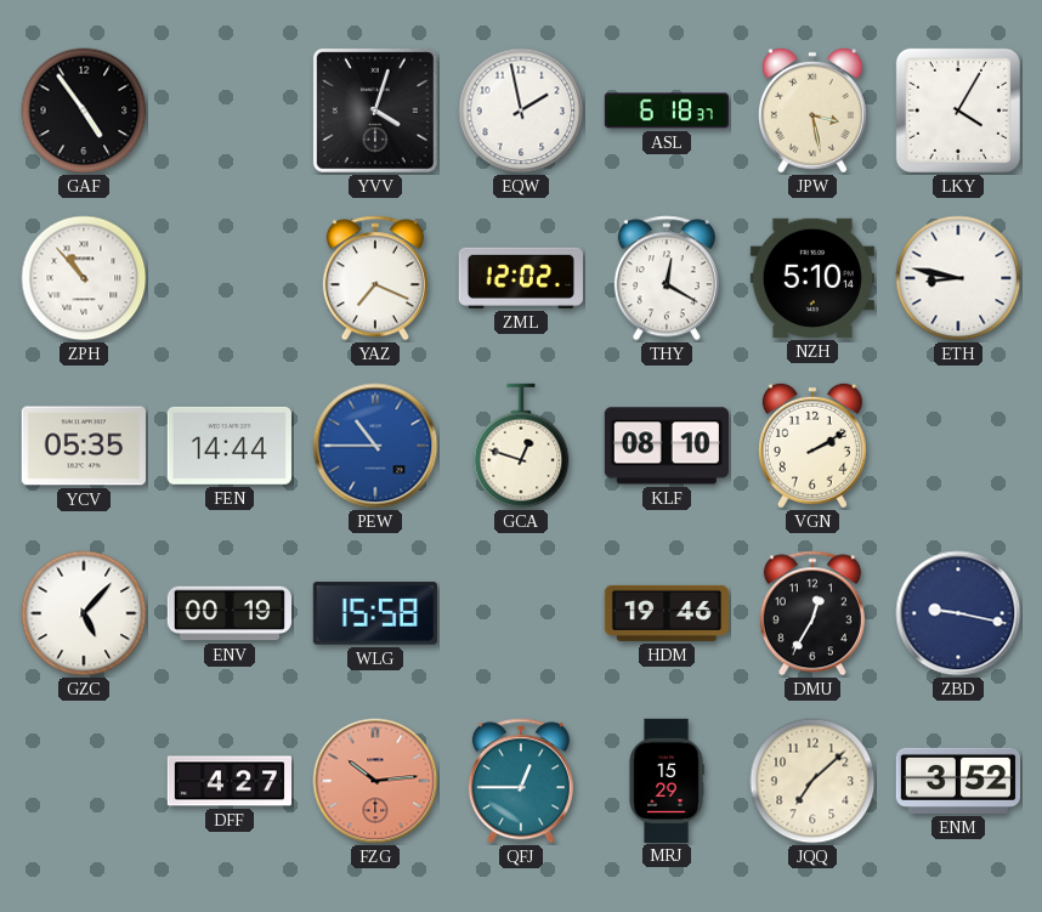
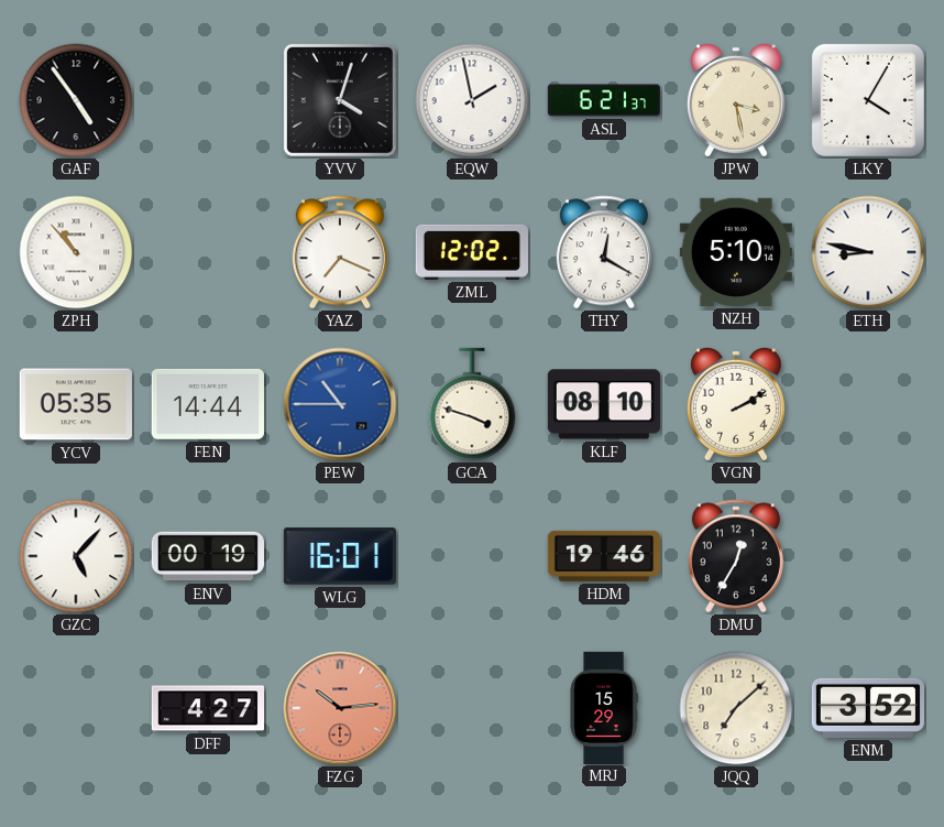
ASL: 6:18 -> 6:21
GCA: 12:48 -> 3:48
WLG: 15:58 -> 16:01
ZBD: 9:17 -> none
QFJ: 12:45 -> none
